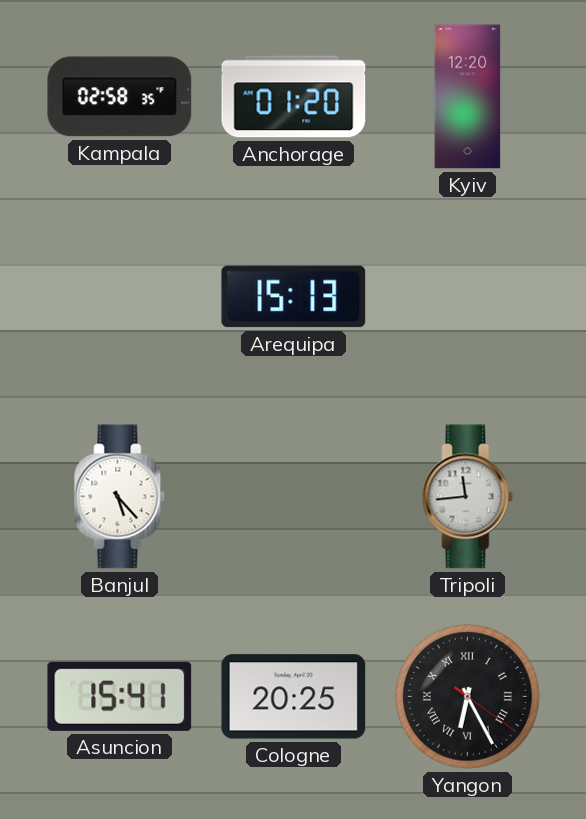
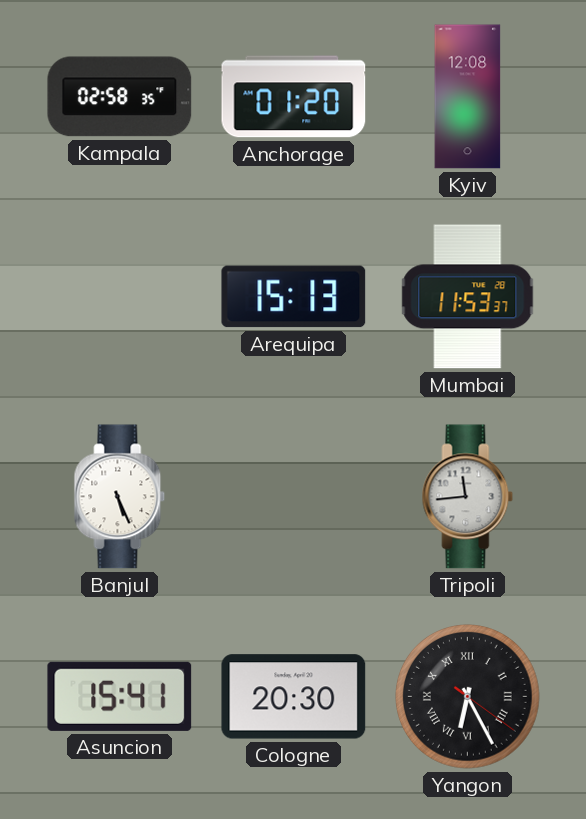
Kyiv: 12:20 -> 12:08
Mumbai: none -> 11:53
Banjul: 5:23 -> 5:26
Cologne: 20:25 -> 20:30
